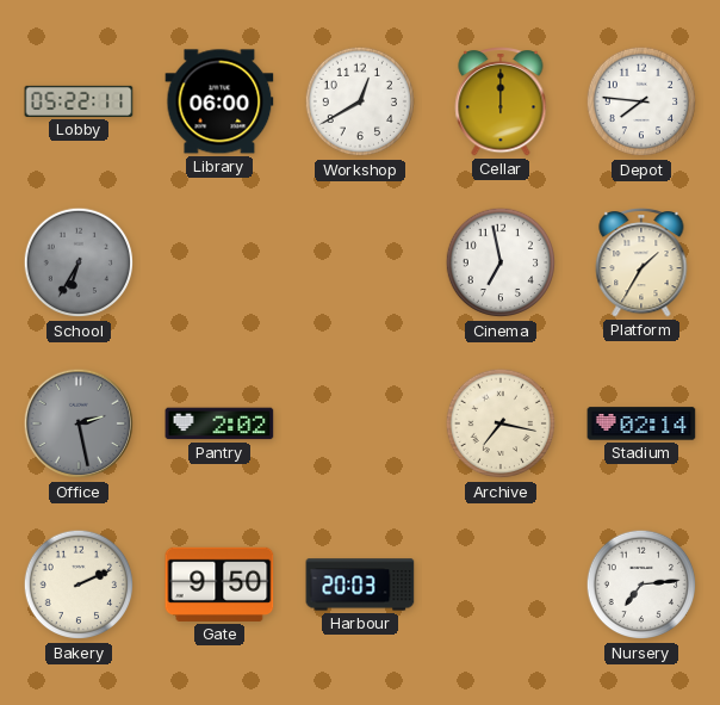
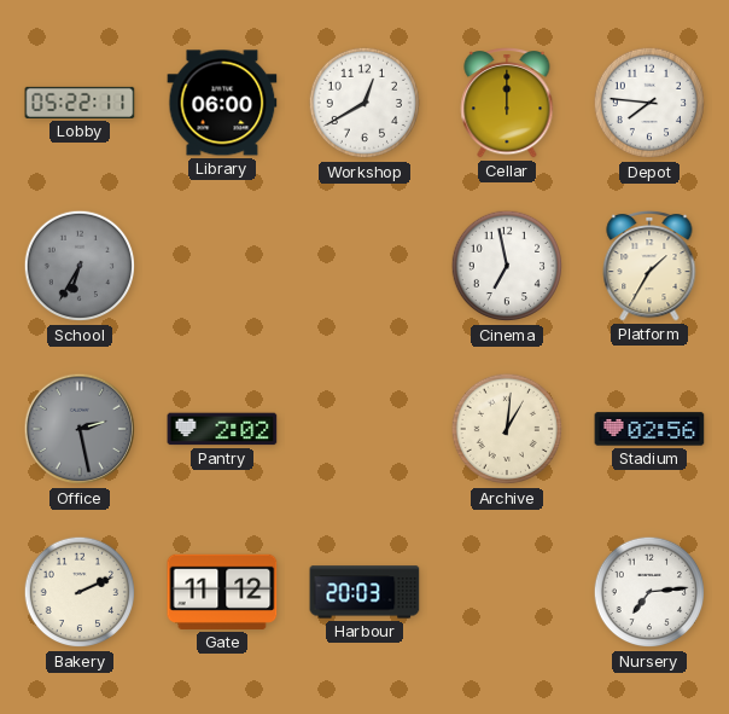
Archive: 7:17 -> 1:01
Stadium: 02:14 -> 02:56
Gate: 9:50 -> 11:12
